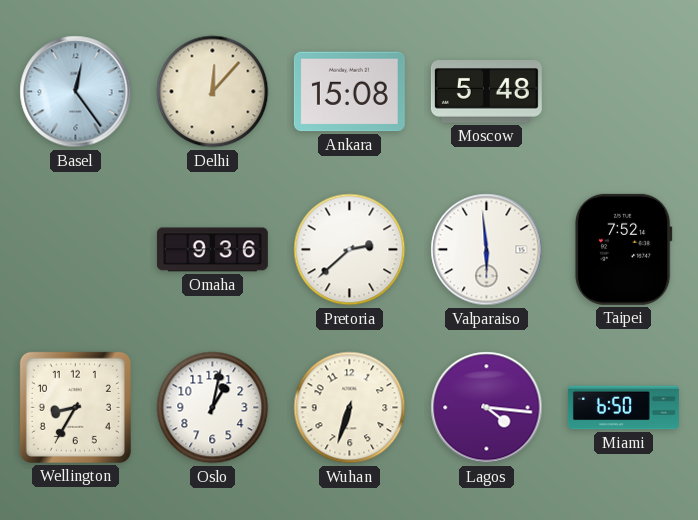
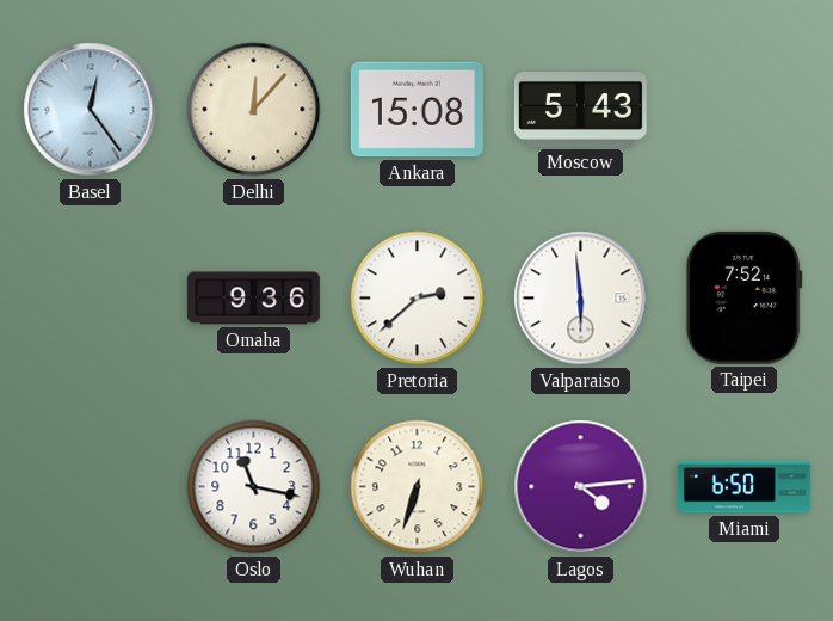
Moscow: 5:48 -> 5:43
Wellington: 8:35 -> none
Oslo: 1:02 -> 11:17
Lagos: 4:16 -> 4:14
